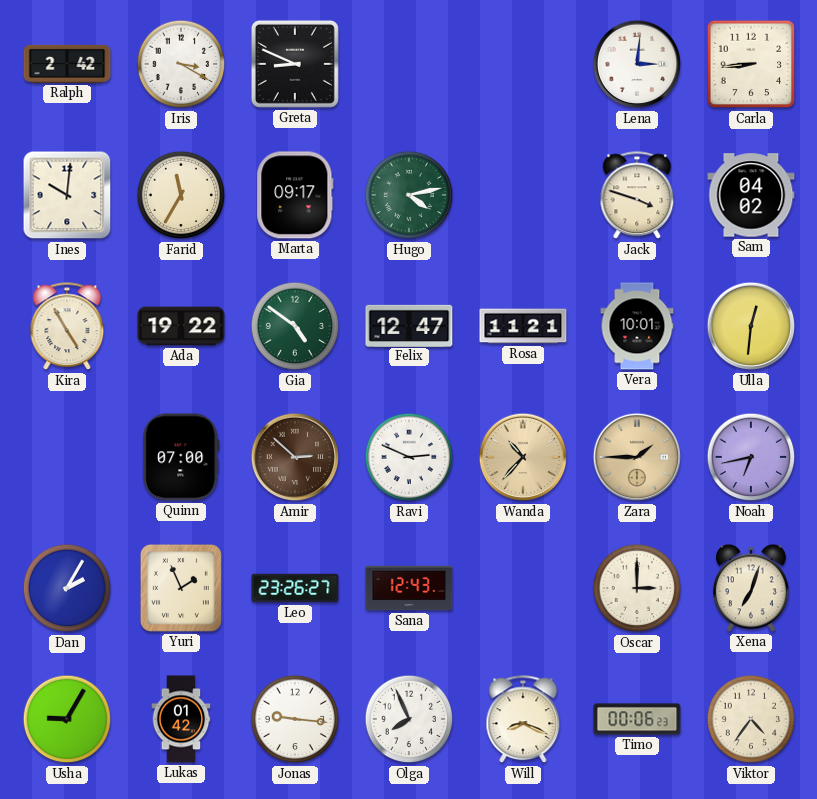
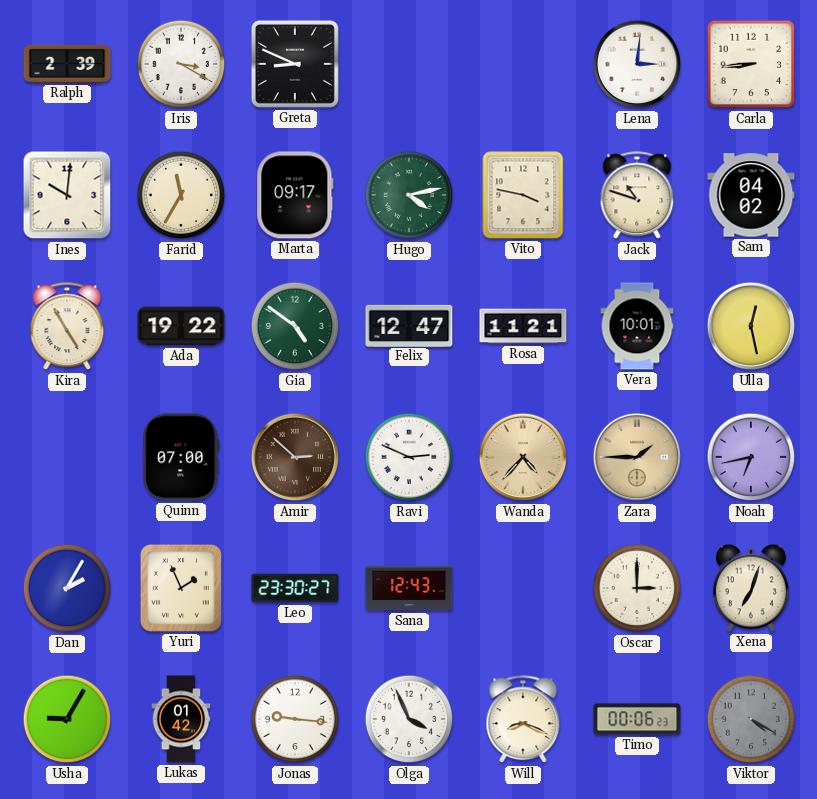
Ralph: 2:42 -> 2:39
Vito: none -> 3:47
Jack: 3:48 -> 10:48
Ulla: 12:31 -> 12:28
Wanda: 10:37 -> 4:37
Leo: 23:26 -> 23:30
Olga: 7:56 -> 3:56
Viktor: 4:36 -> 4:20
Viktor dial: cream -> grey
